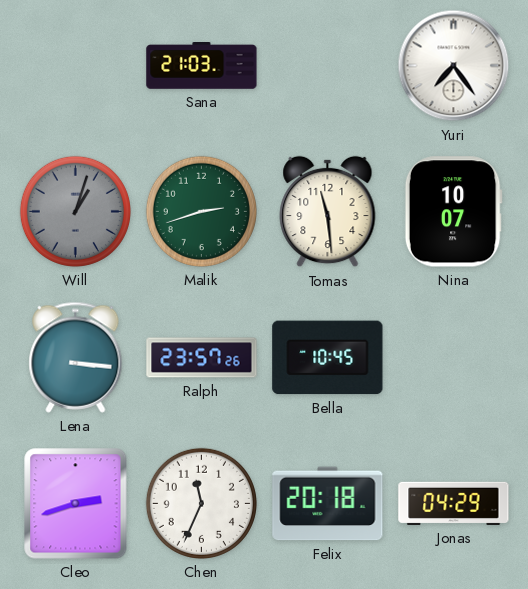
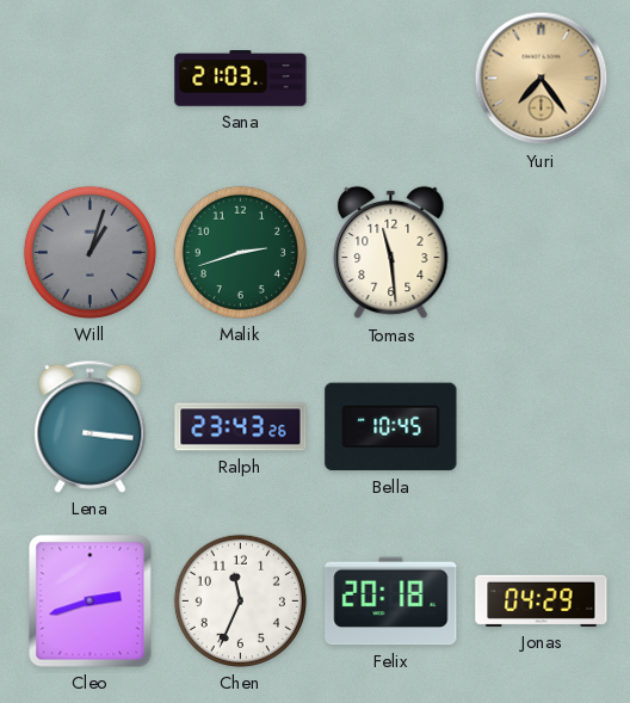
Yuri dial: white -> champagne
Nina: 10:07 -> none
Ralph: 23:57 -> 23:43
